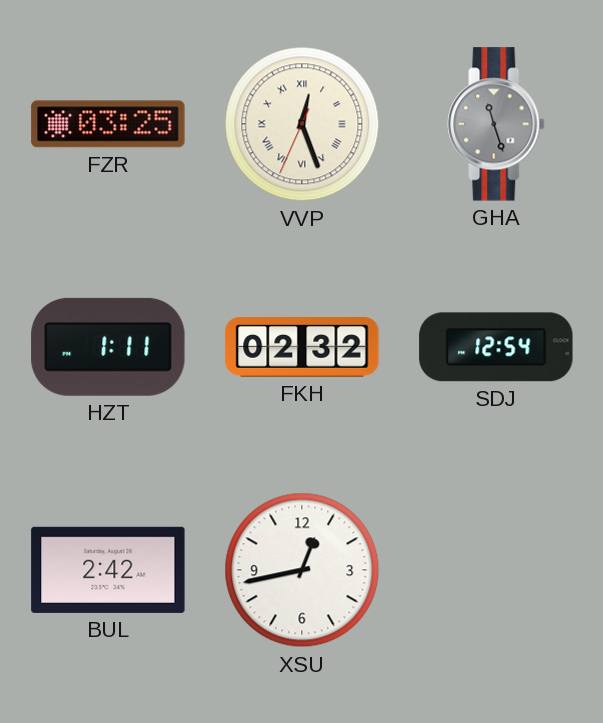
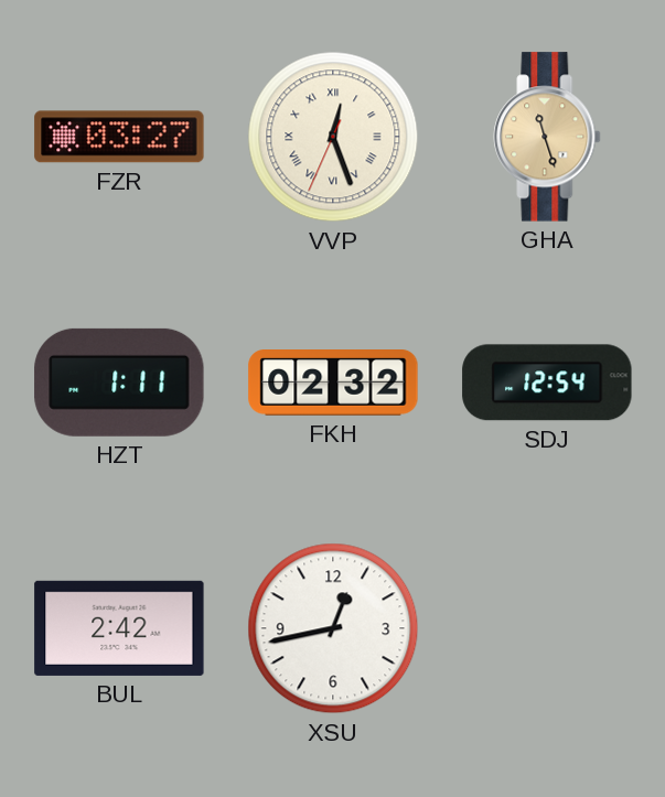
FZR: 03:25 -> 03:27
GHA dial: grey -> champagne
